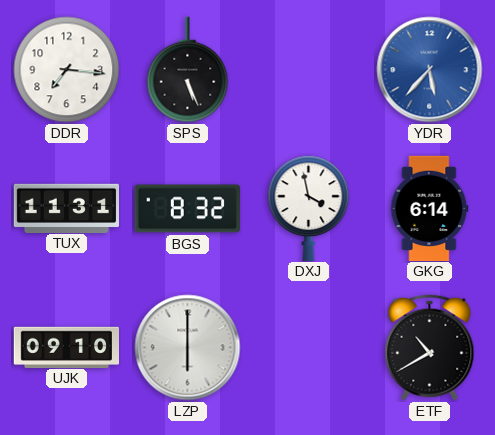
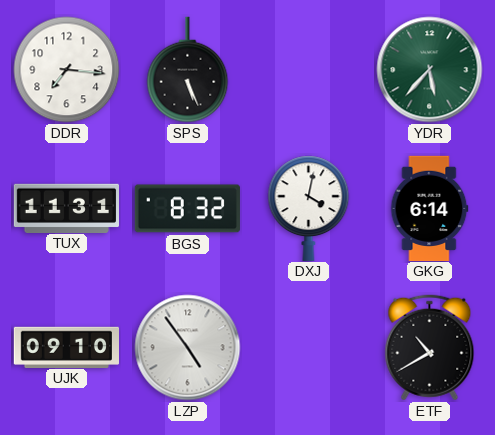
YDR dial: blue -> green
DXJ: 3:58 -> 4:02
LZP: 6:00 -> 4:54
